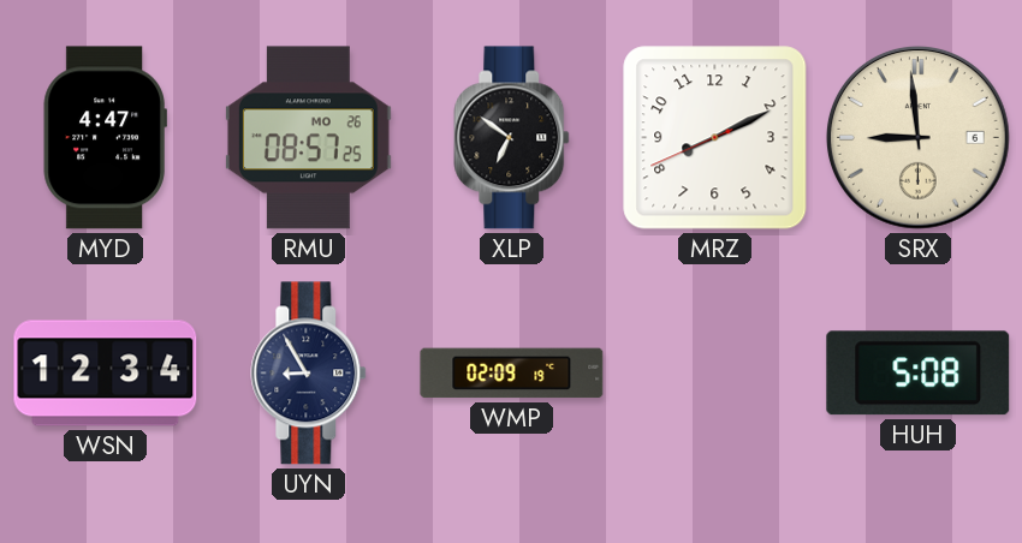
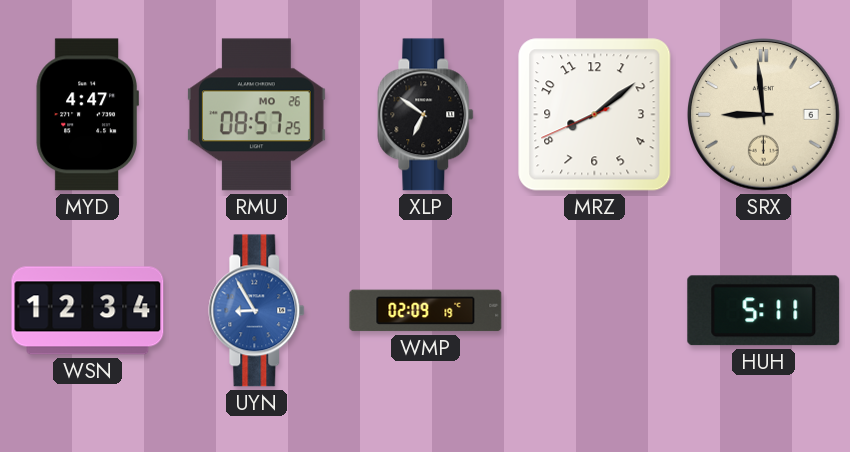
MRZ: 8:10 -> 8:08
UYN dial: navy -> blue
HUH: 5:08 -> 5:11
